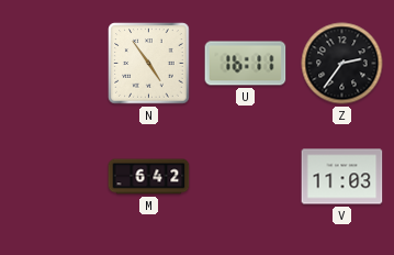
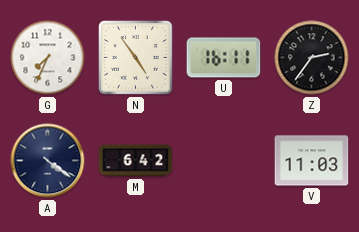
G: none -> 7:34
A: none -> 4:21
